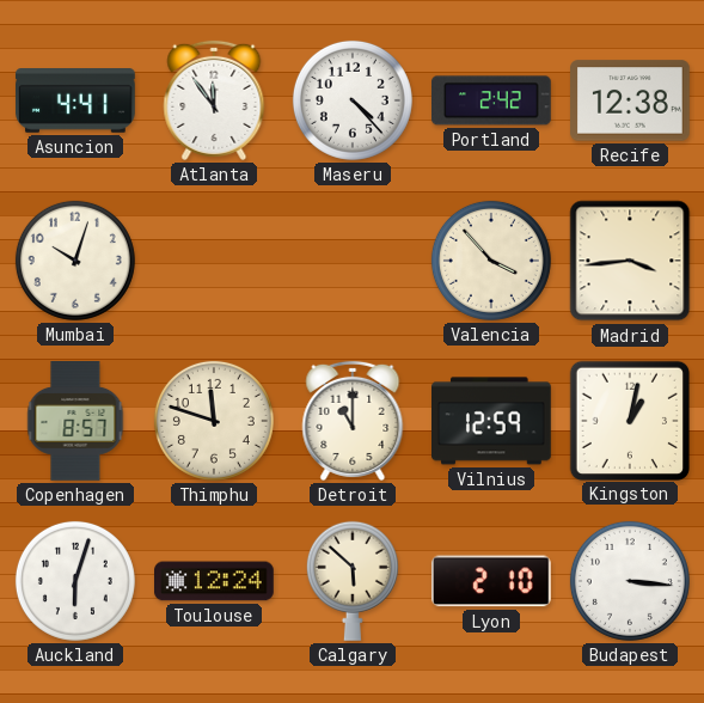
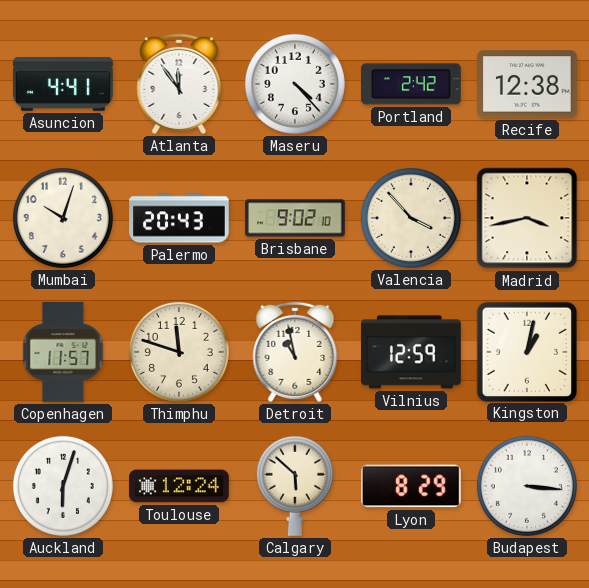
Palermo: none -> 20:43
Brisbane: none -> 9:02
Madrid: 3:44 -> 3:43
Copenhagen: 8:57 -> 11:57
Detroit: 11:00 -> 10:58
Lyon: 2:10 -> 8:29
